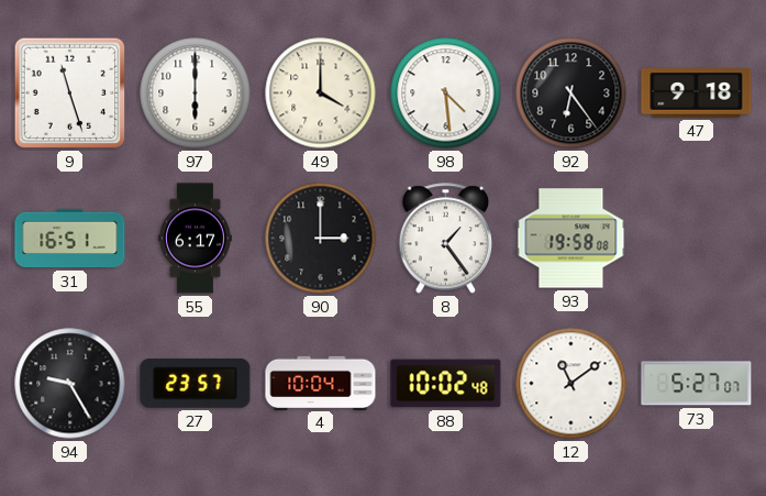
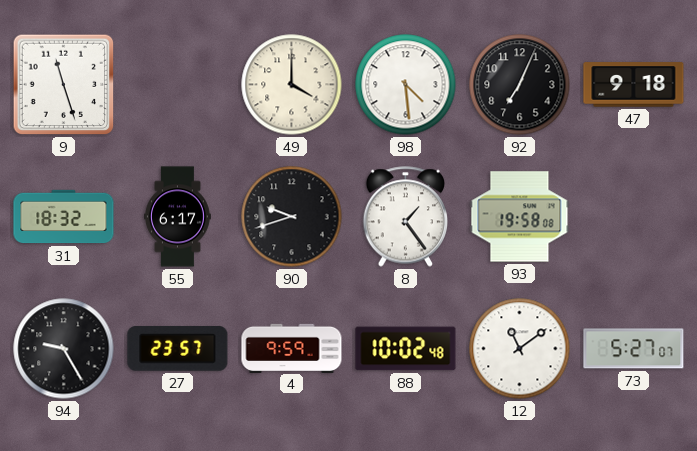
97: 6:00 -> none
92: 6:24 -> 7:04
31: 16:51 -> 18:32
90: 3:00 -> 9:42
4: 10:04 -> 9:59
